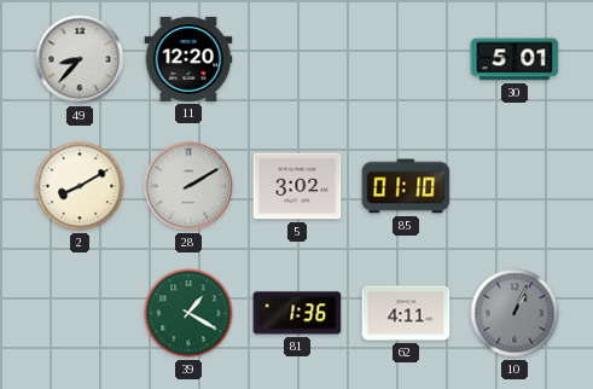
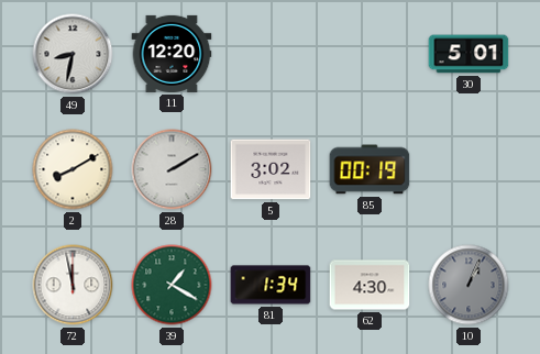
49: 8:37 -> 8:32
85: 01:10 -> 00:19
72: none -> 11:58
81: 1:36 -> 1:34
62: 4:11 -> 4:30
